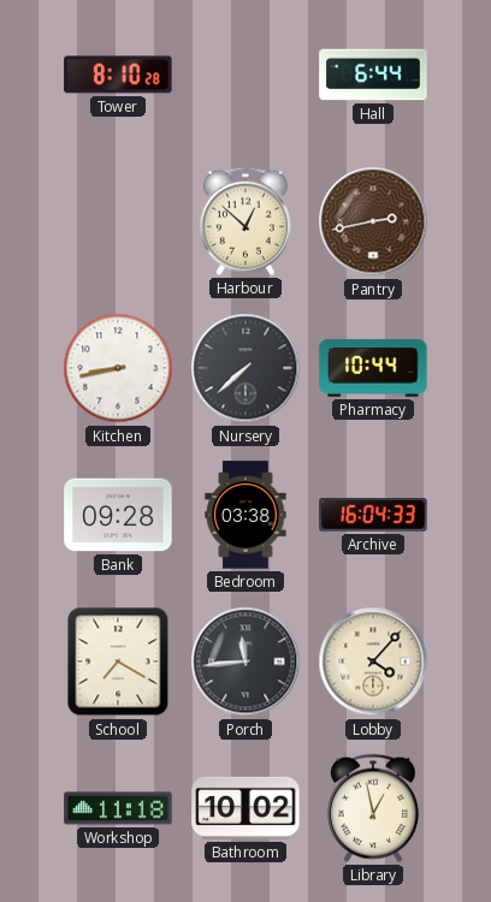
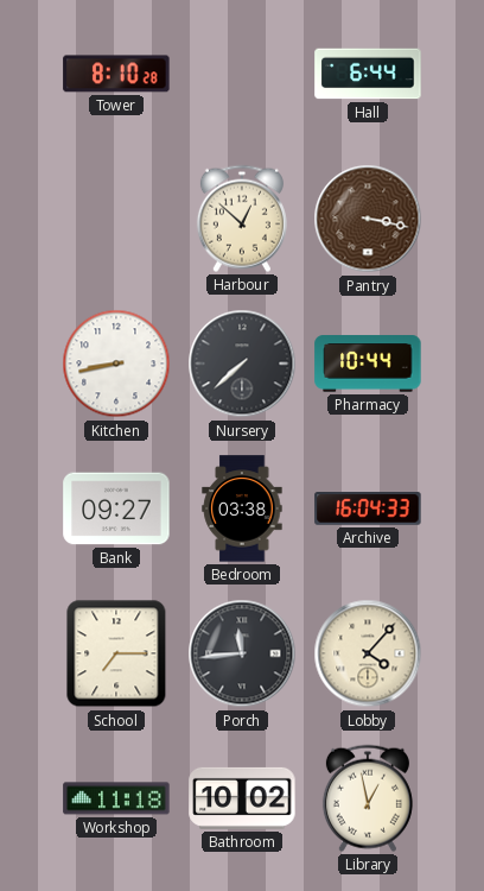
Pantry: 2:43 -> 3:17
Bank: 09:28 -> 09:27
School: 7:20 -> 7:15
